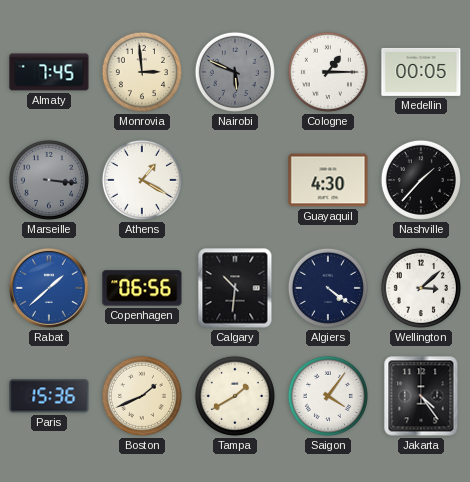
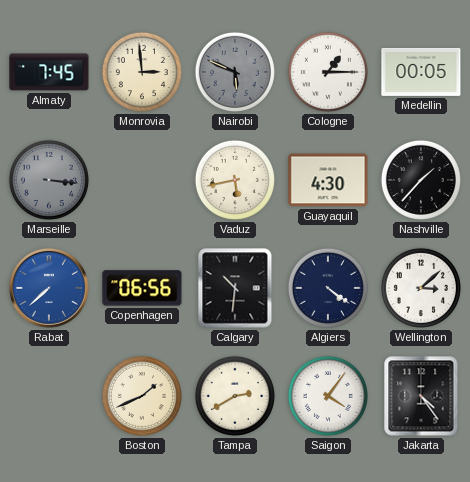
Athens: 1:20 -> none
Vaduz: none -> 5:43
Rabat: 1:38 -> 7:38
Paris: 15:36 -> none
Tampa: 1:40 -> 2:40
